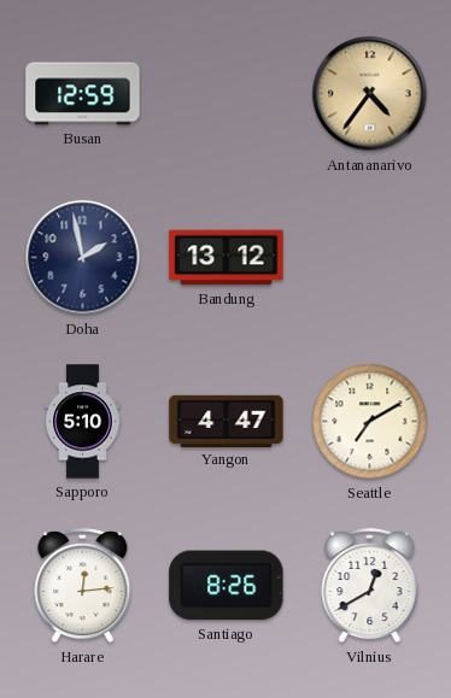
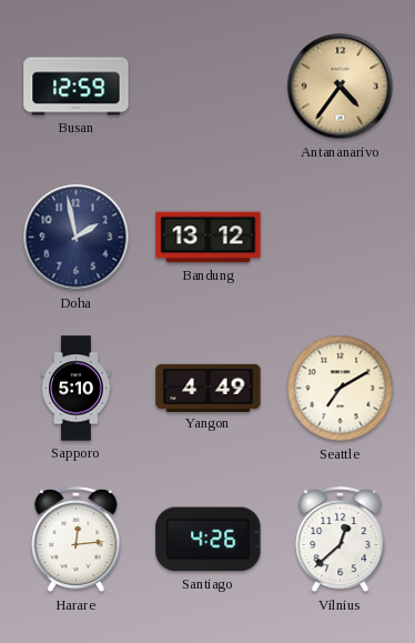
Yangon: 4:47 -> 4:49
Santiago: 8:26 -> 4:26
Vilnius: 12:40 -> 12:38
